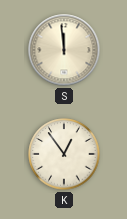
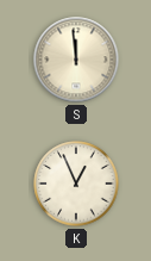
K: 12:54 -> 12:56
